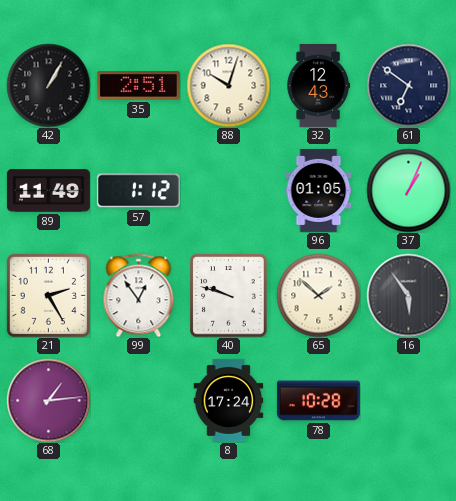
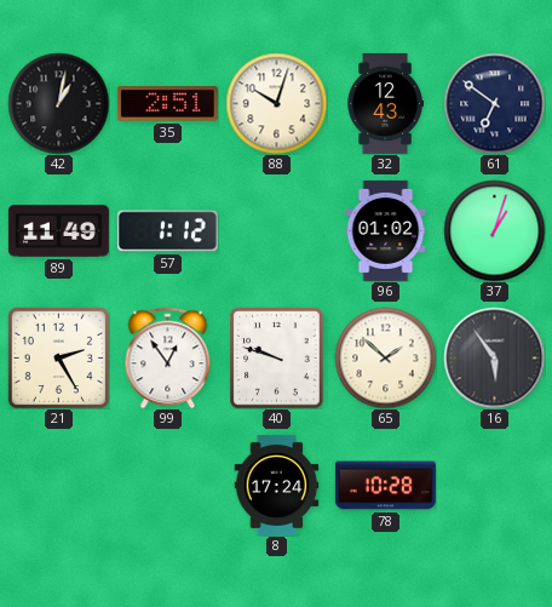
42: 1:05 -> 1:02
96: 01:05 -> 01:02
37: 1:04 -> 1:03
68: 1:14 -> none
